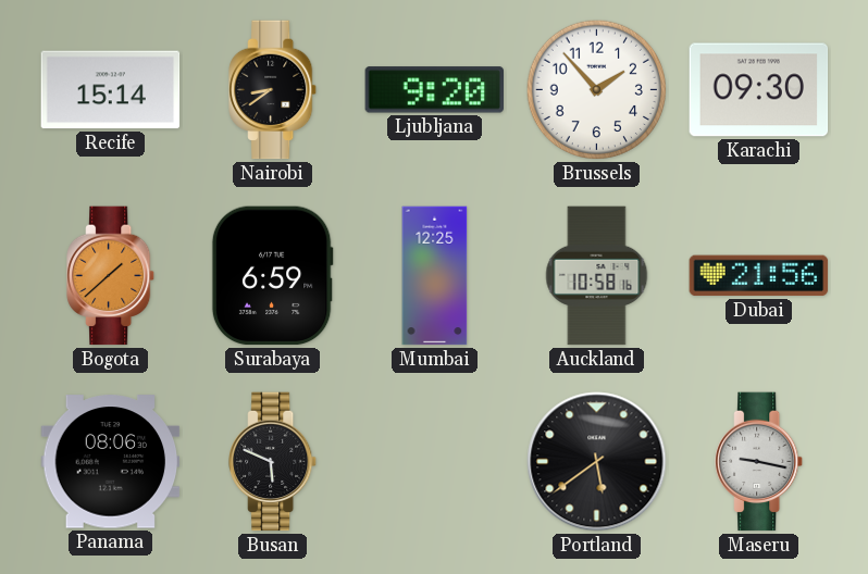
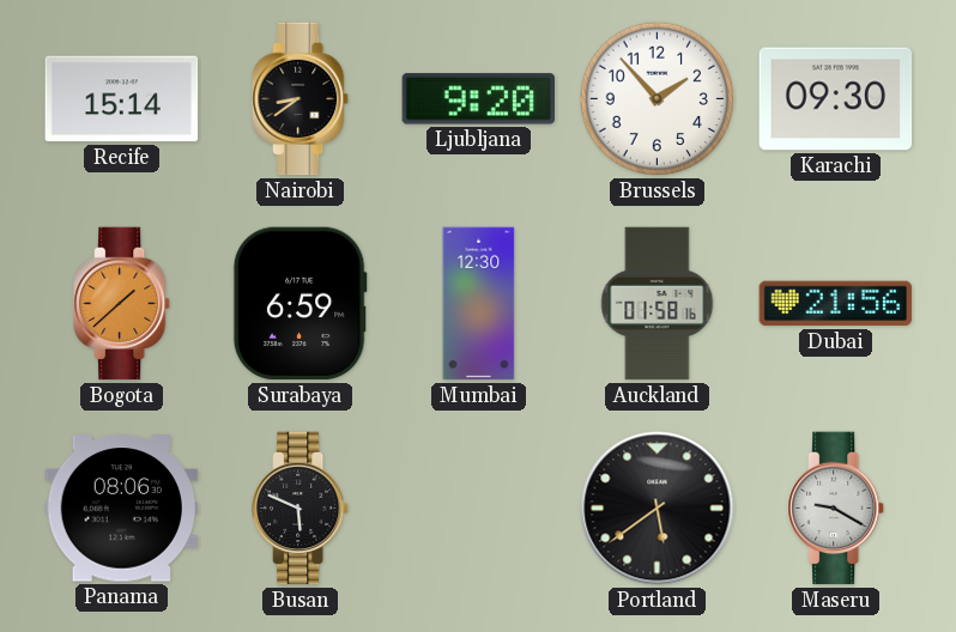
Mumbai: 12:25 -> 12:30
Auckland: 10:58 -> 01:58
Maseru: 9:17 -> 9:20
